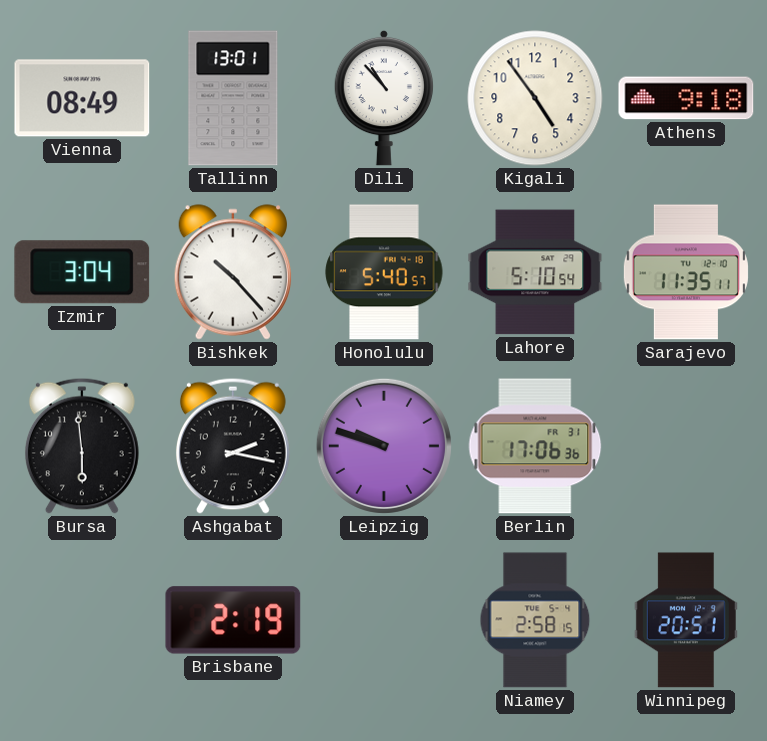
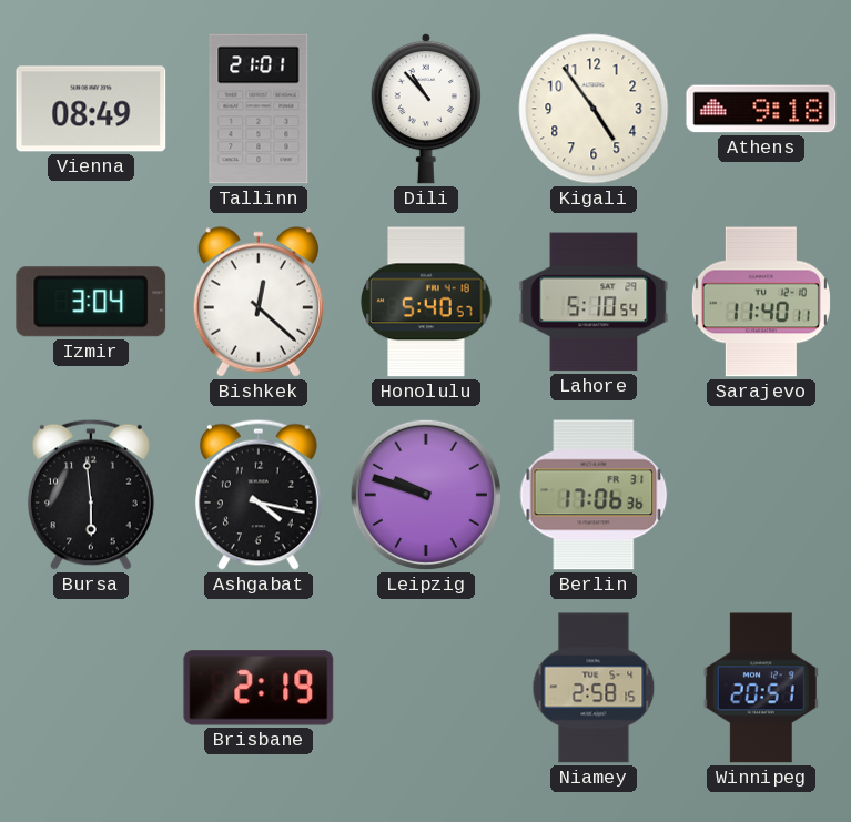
Tallinn: 13:01 -> 21:01
Bishkek: 10:23 -> 12:22
Sarajevo: 11:35 -> 11:40
Ashgabat: 2:17 -> 4:17
